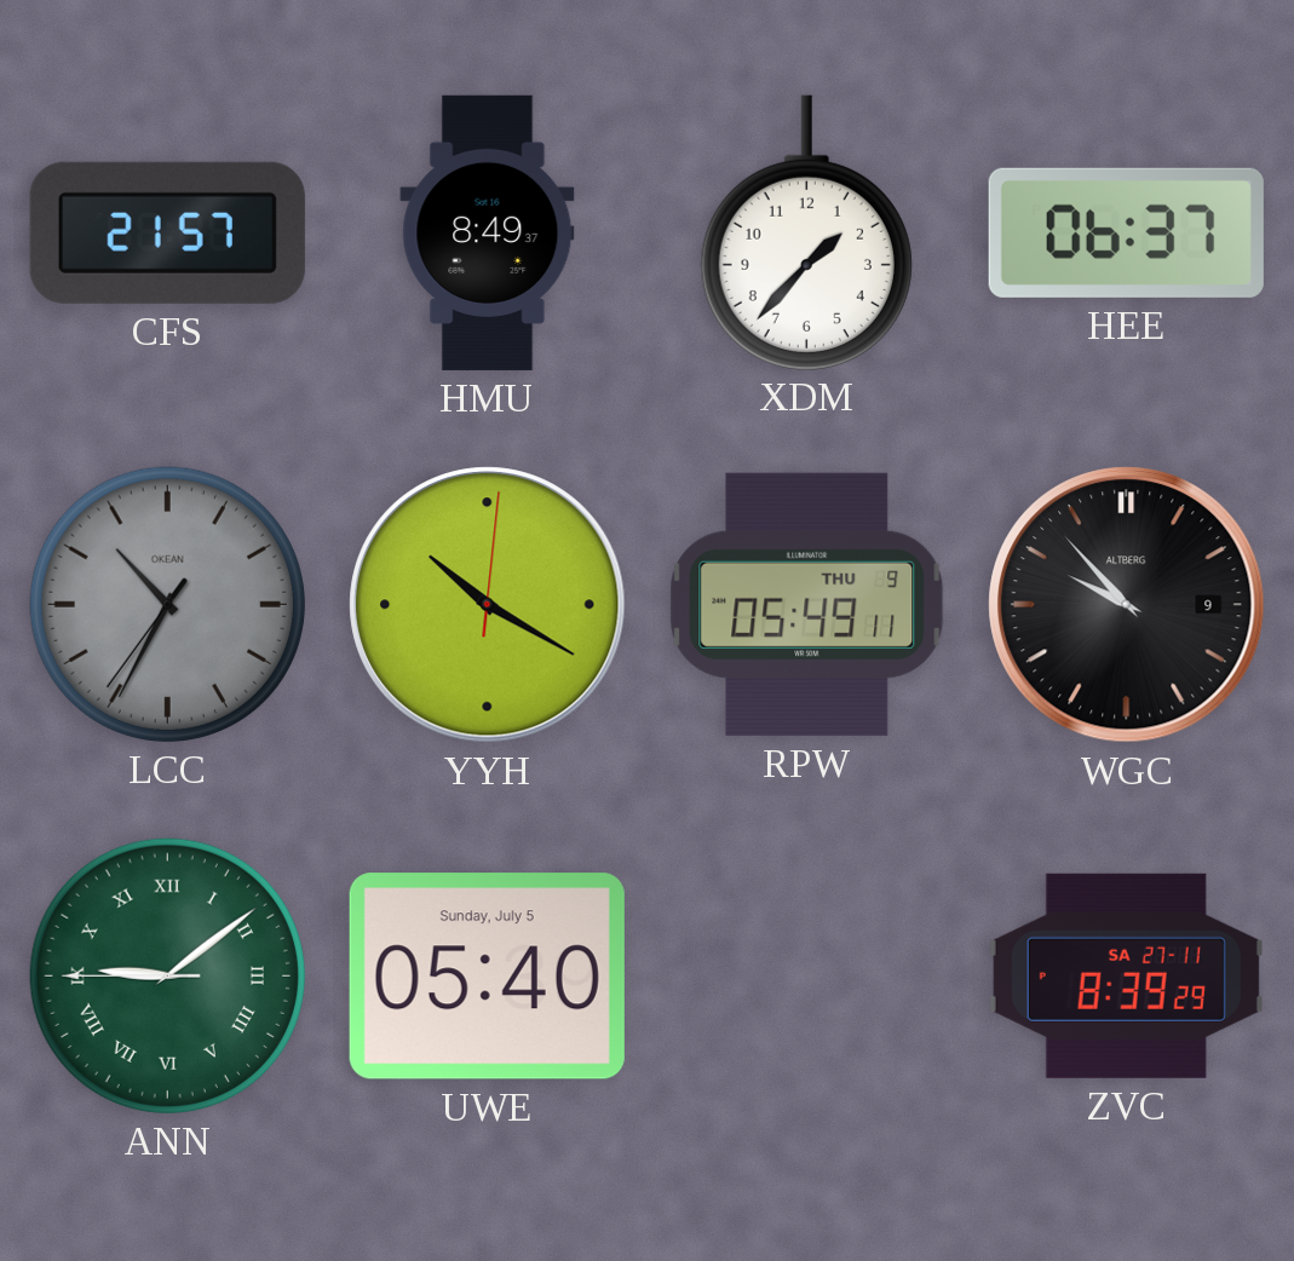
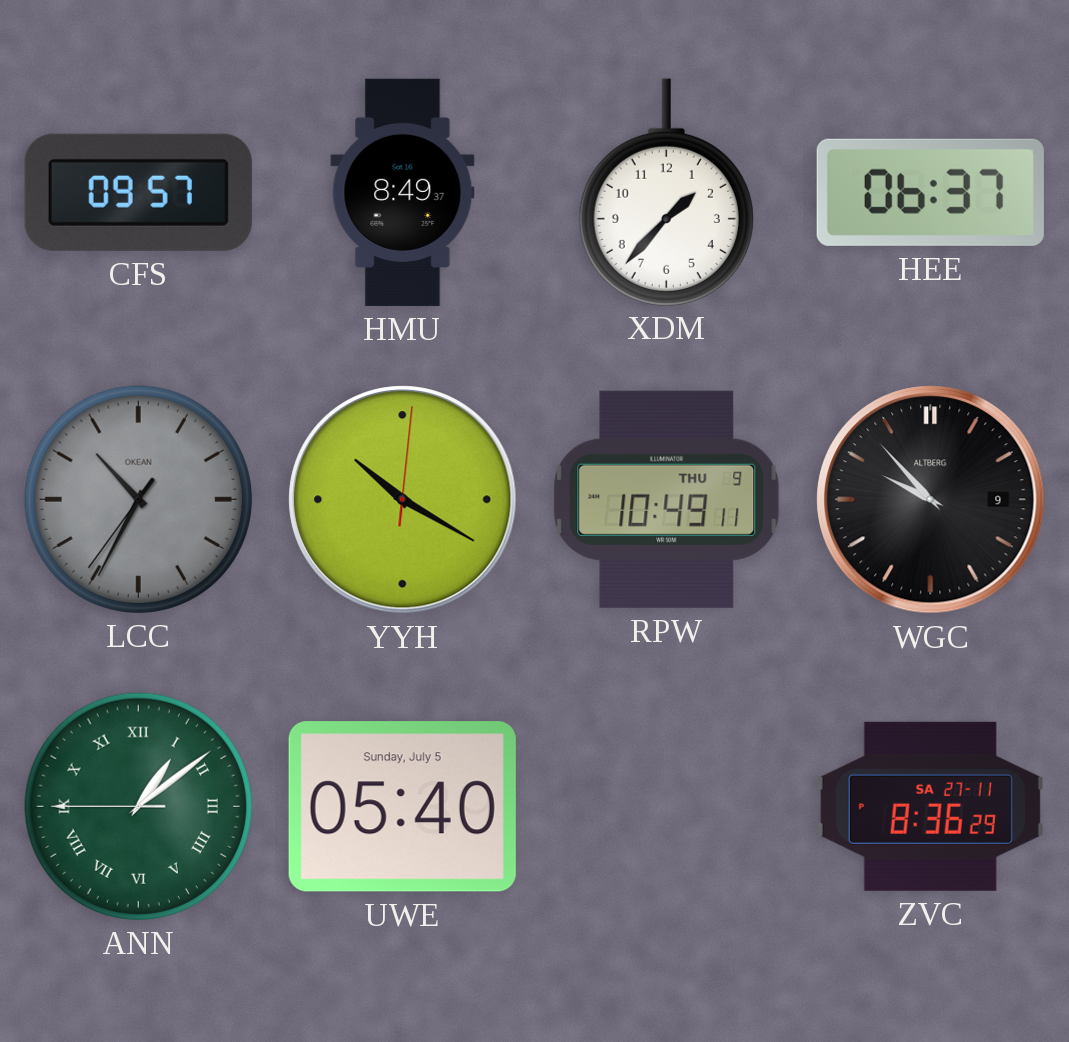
CFS: 21:57 -> 09:57
RPW: 05:49 -> 10:49
ANN: 9:08 -> 1:08
ZVC: 8:39 -> 8:36
